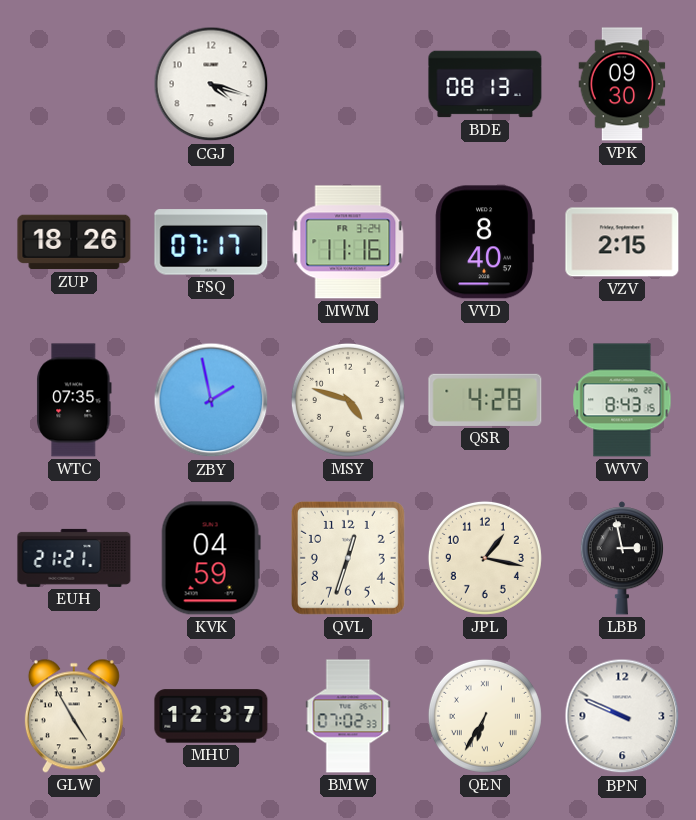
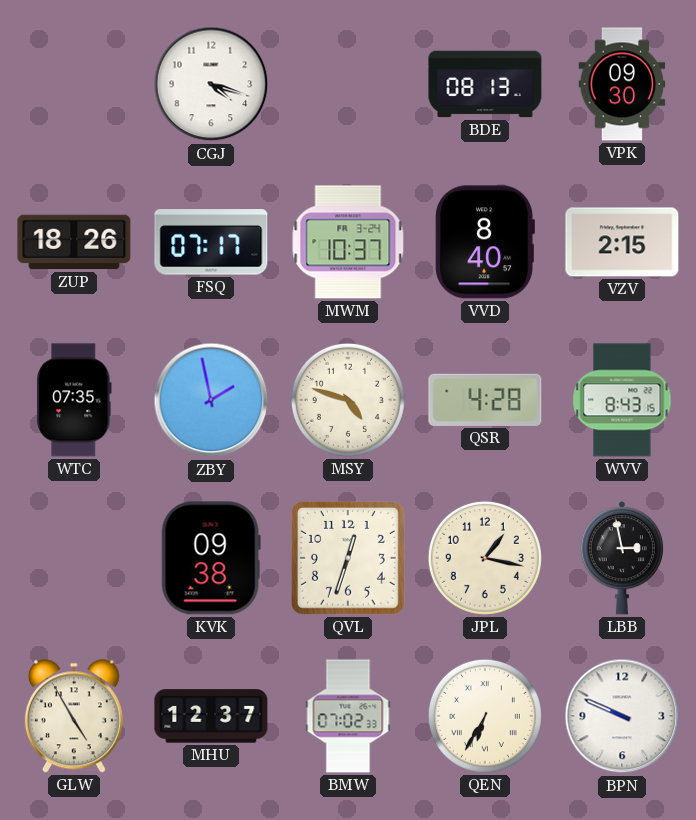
MWM: 11:16 -> 10:37
EUH: 21:21 -> none
KVK: 04:59 -> 09:38
